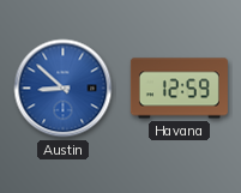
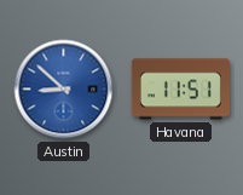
Havana: 12:59 -> 11:51
